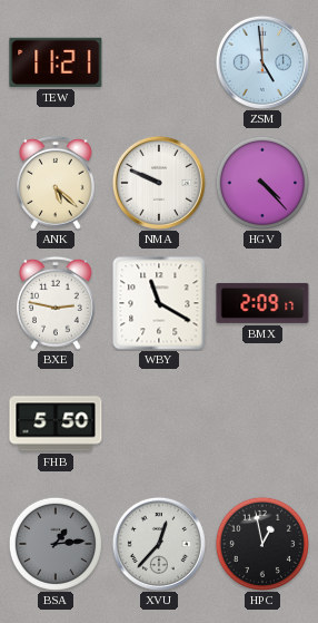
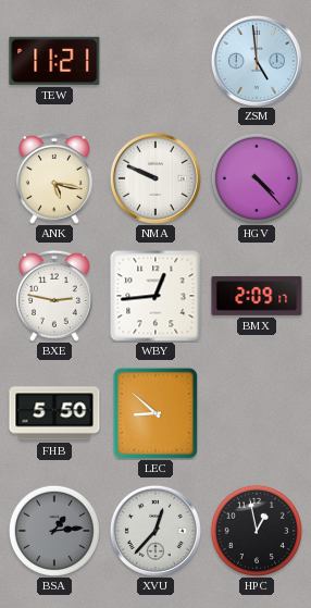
ANK: 5:22 -> 5:17
WBY: 11:20 -> 12:44
LEC: none -> 8:52
